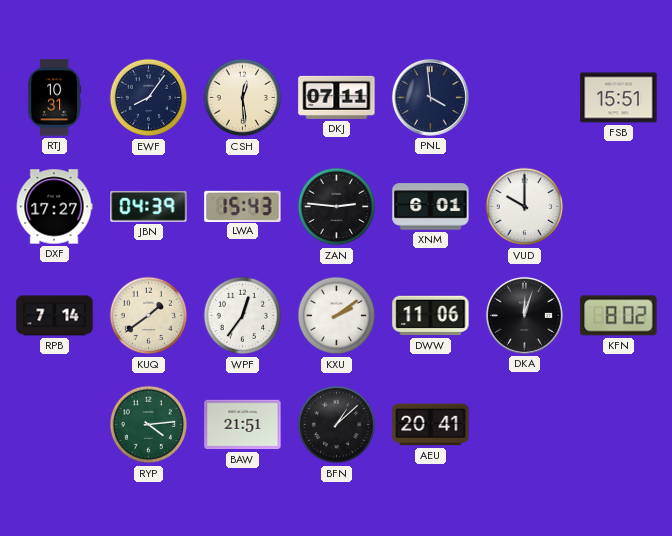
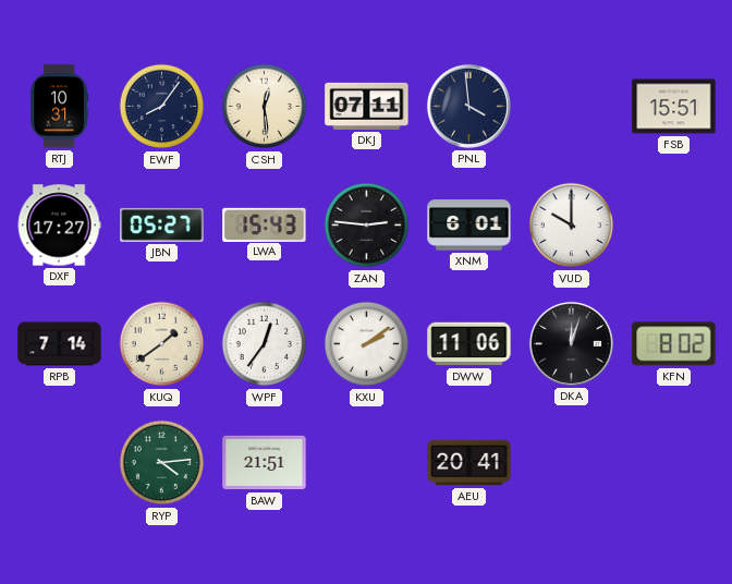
JBN: 04:39 -> 05:27
BFN: 1:08 -> none
